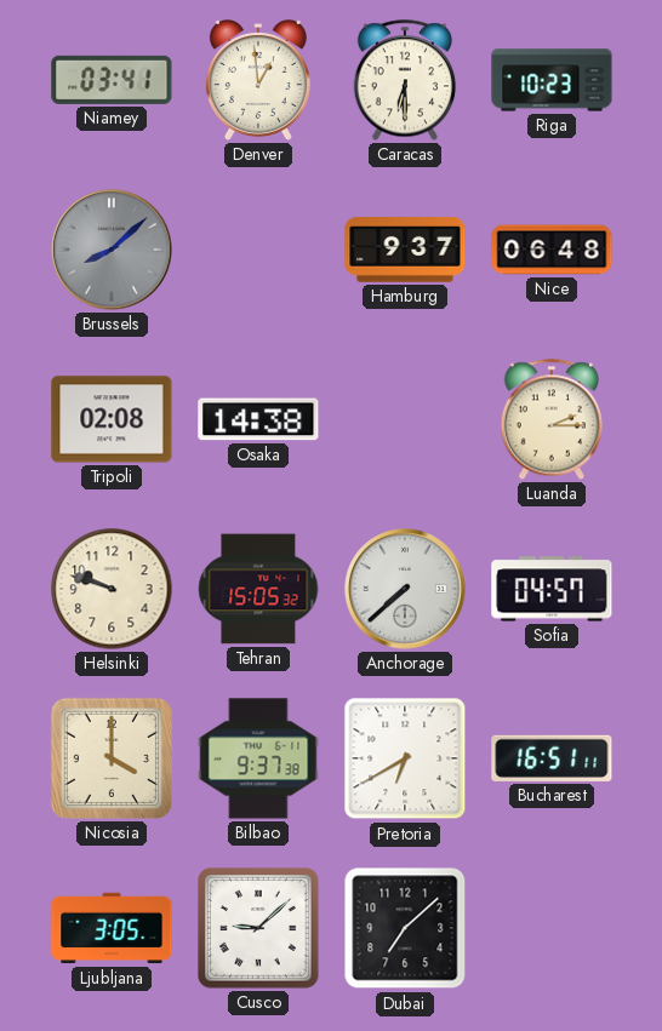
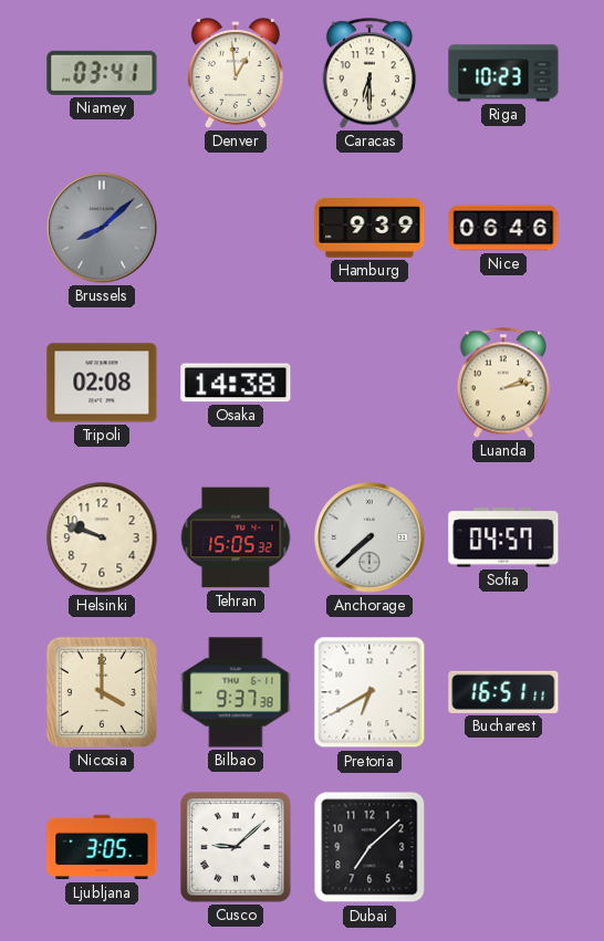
Hamburg: 9:37 -> 9:39
Nice: 06:48 -> 06:46
Luanda: 2:15 -> 2:13
